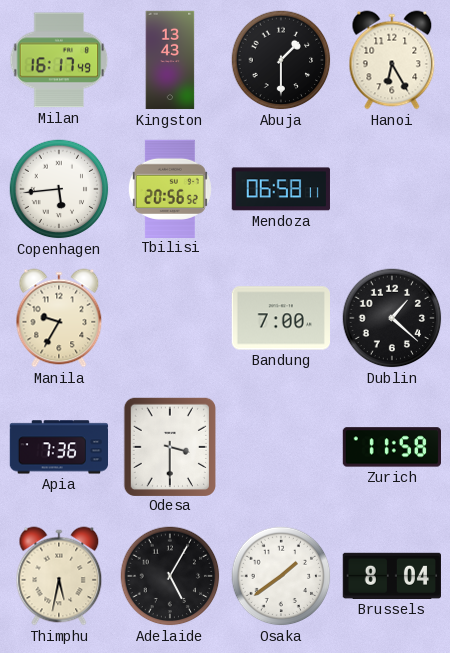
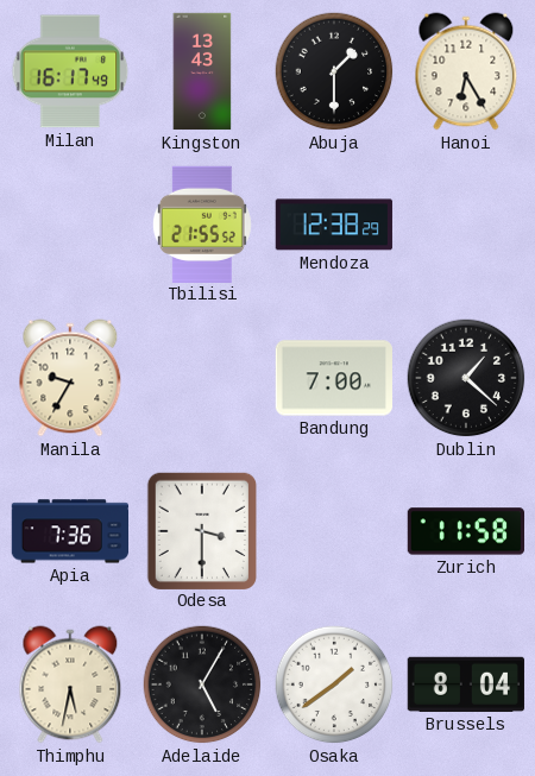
Copenhagen: 5:44 -> none
Tbilisi: 20:56 -> 21:55
Mendoza: 06:58 -> 12:38
